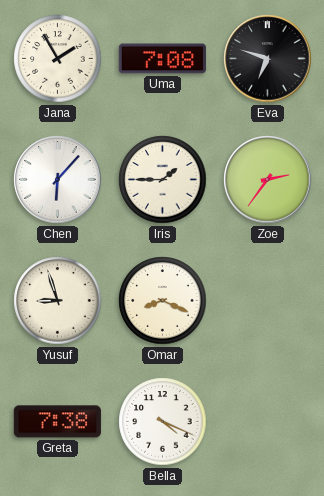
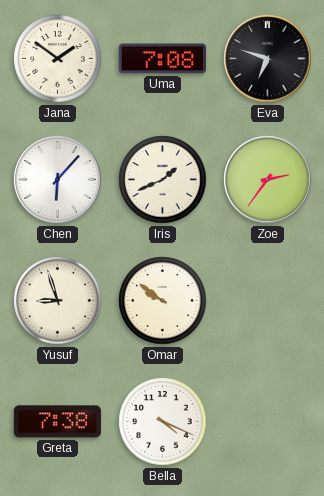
Jana: 1:55 -> 1:51
Iris: 1:45 -> 1:41
Omar: 8:19 -> 9:51
